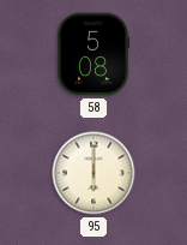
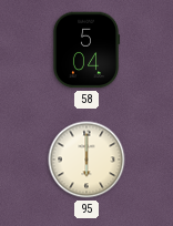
58: 5:08 -> 5:04
